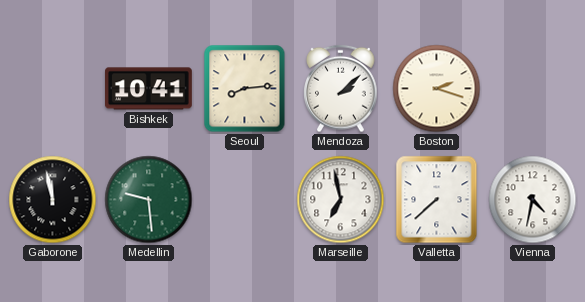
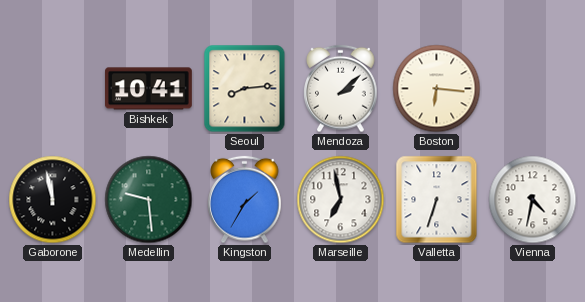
Boston: 2:18 -> 6:16
Kingston: none -> 1:35
Valletta: 7:38 -> 6:33
